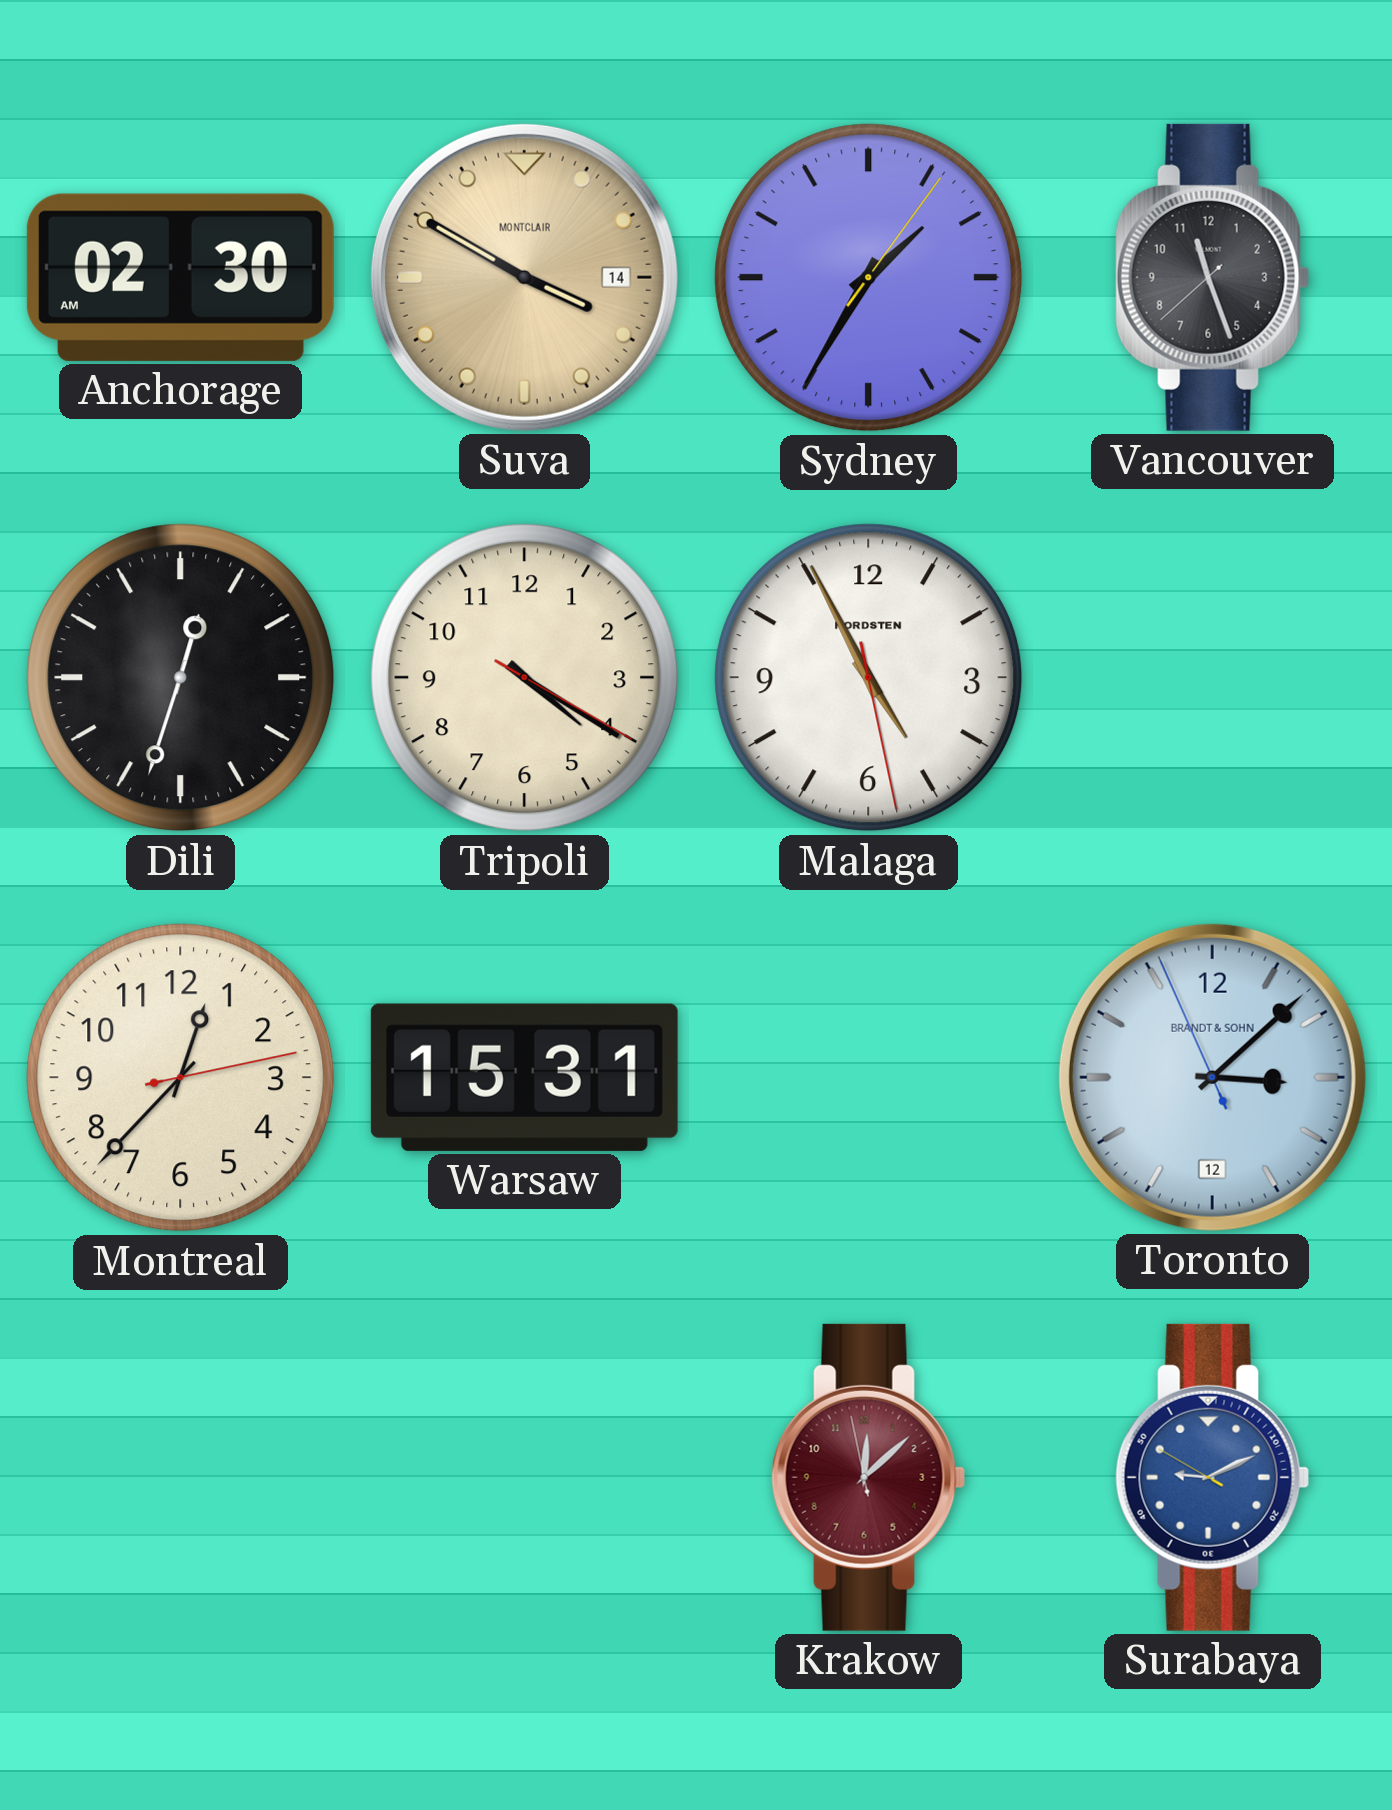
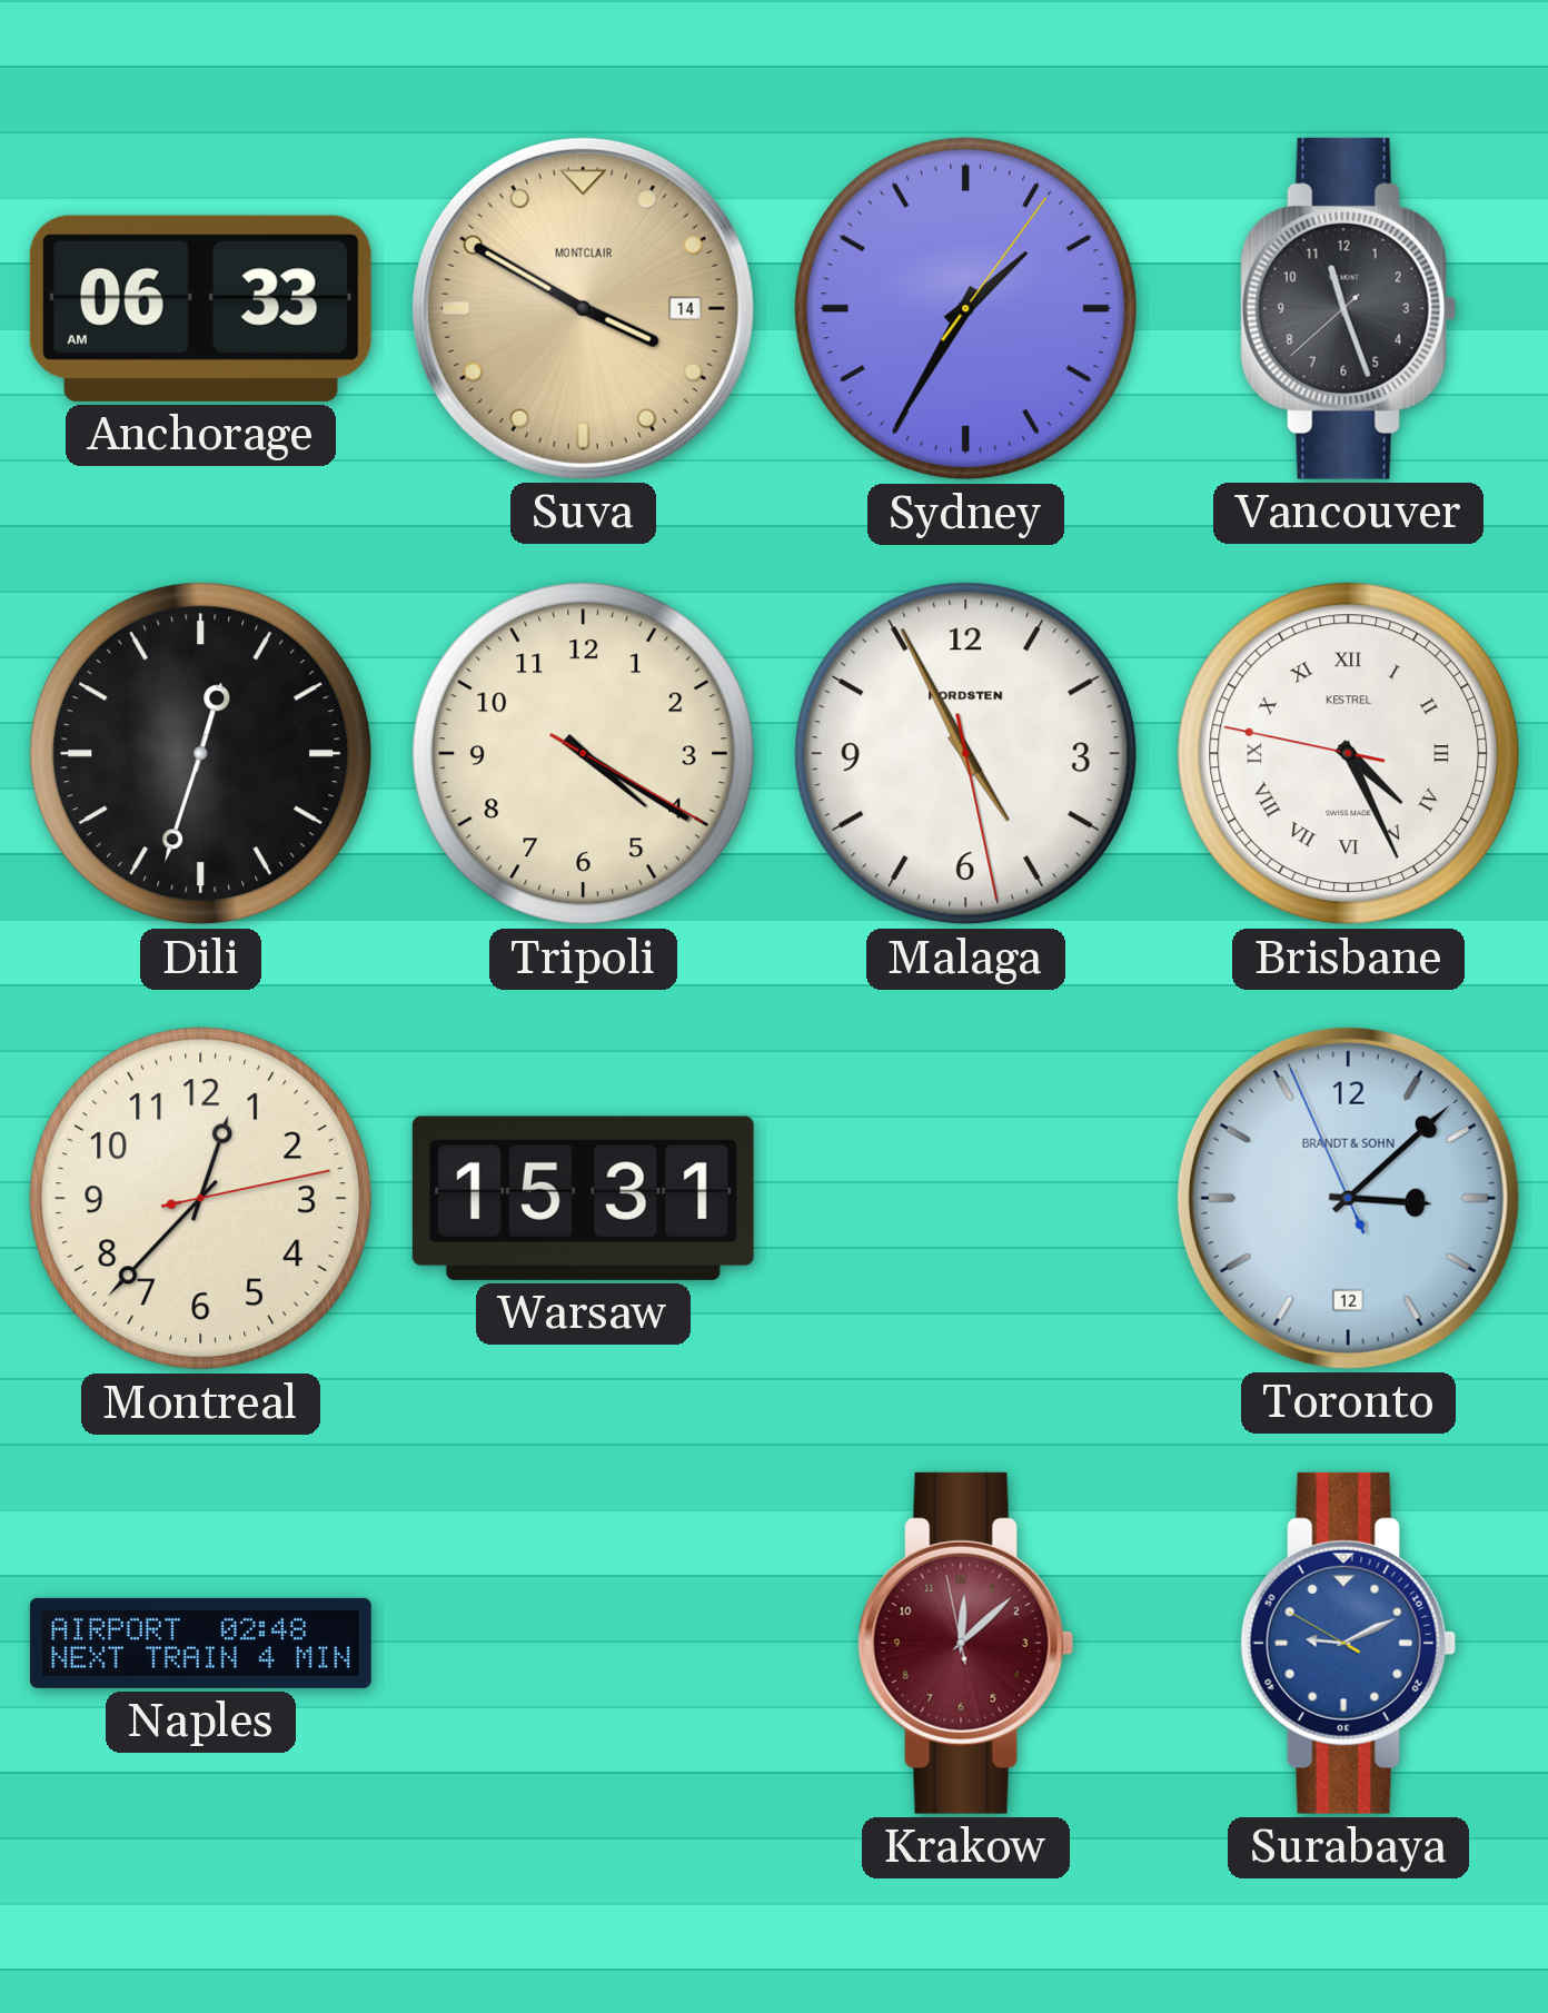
Anchorage: 02:30 -> 06:33
Brisbane: none -> 4:25
Naples: none -> 02:48
